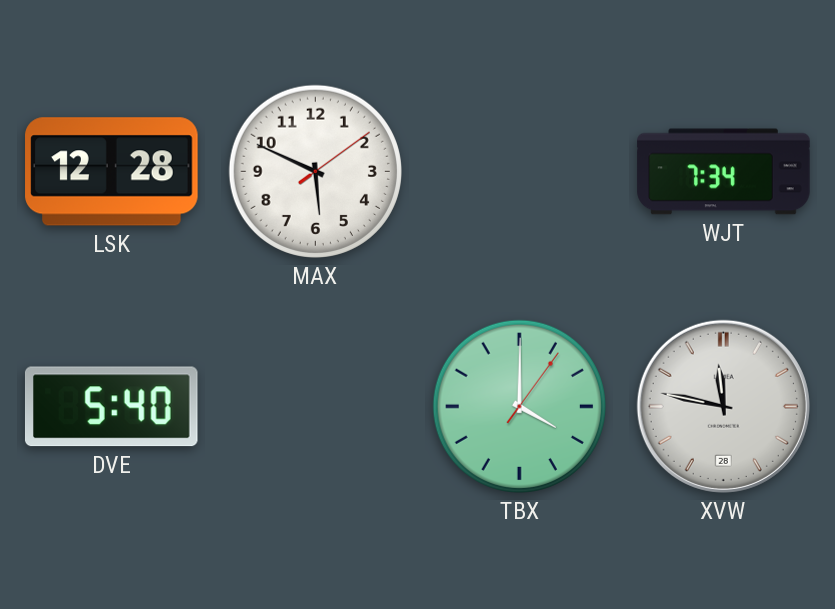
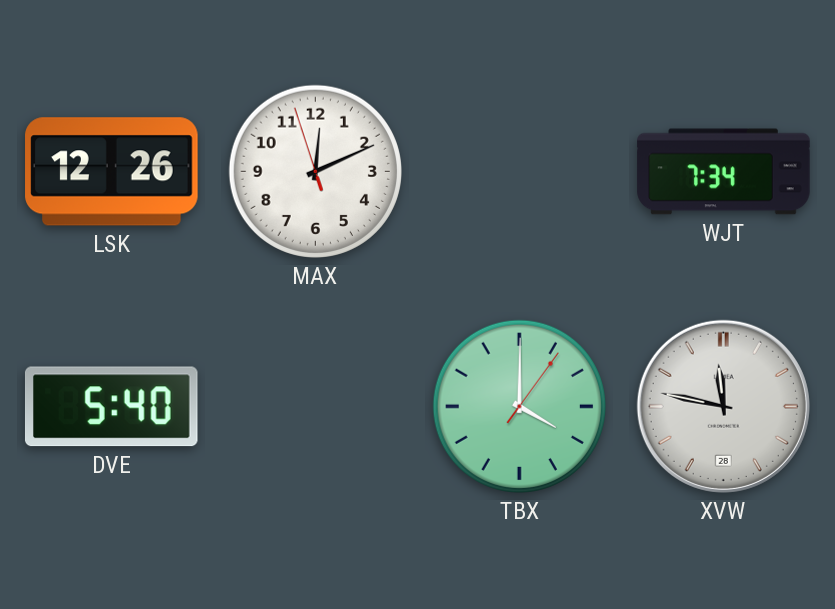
LSK: 12:28 -> 12:26
MAX: 5:49 -> 12:10
